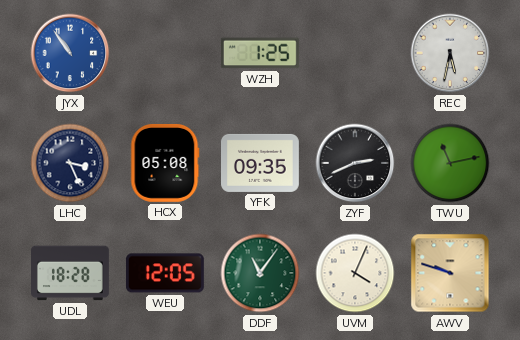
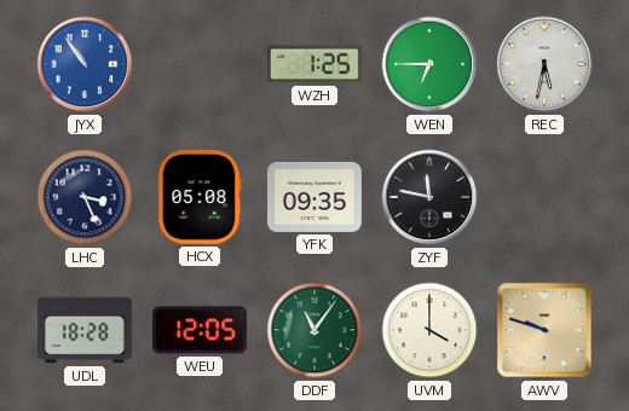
WEN: none -> 6:45
ZYF: 2:41 -> 11:47
TWU: 11:13 -> none
UVM: 4:04 -> 4:00
